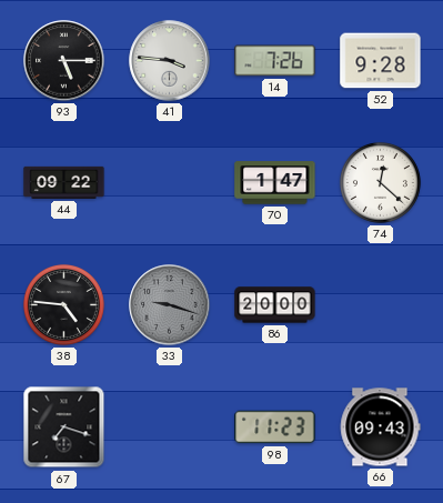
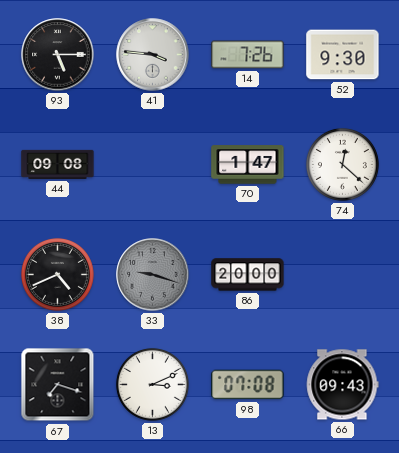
52: 9:28 -> 9:30
44: 09:22 -> 09:08
38: 4:46 -> 4:41
13: none -> 3:11
98: 11:23 -> 07:08
